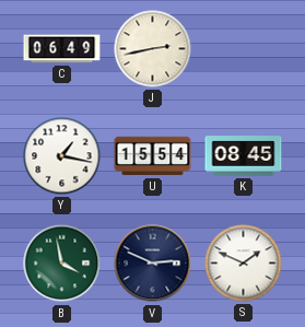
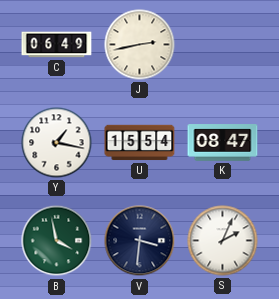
K: 08:45 -> 08:47
V: 2:49 -> 3:31
S: 1:49 -> 2:04
